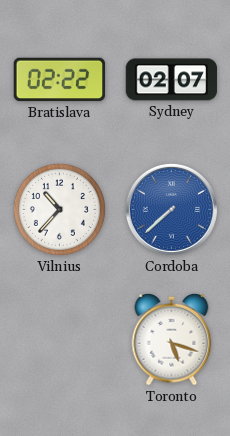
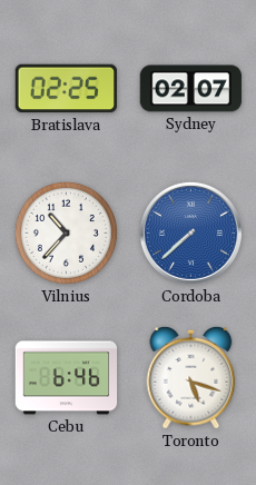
Bratislava: 02:22 -> 02:25
Cebu: none -> 6:46
